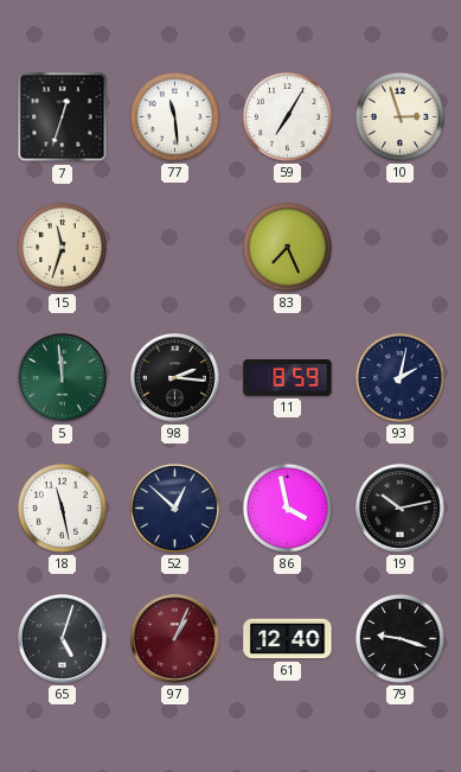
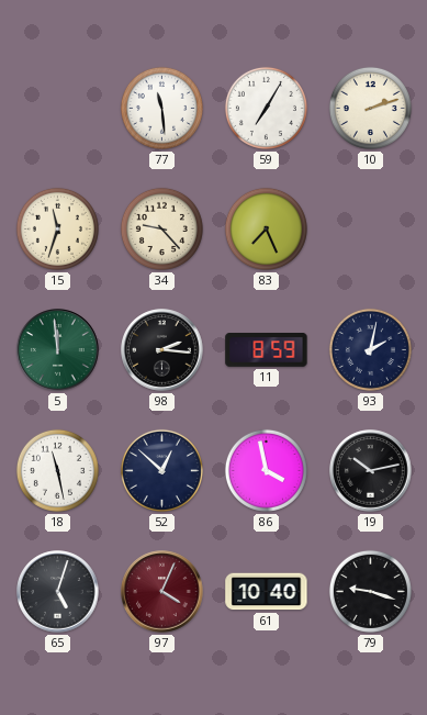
7: 12:33 -> none
10: 2:57 -> 2:12
34: none -> 9:23
97: 1:04 -> 4:04
61: 12:40 -> 10:40
